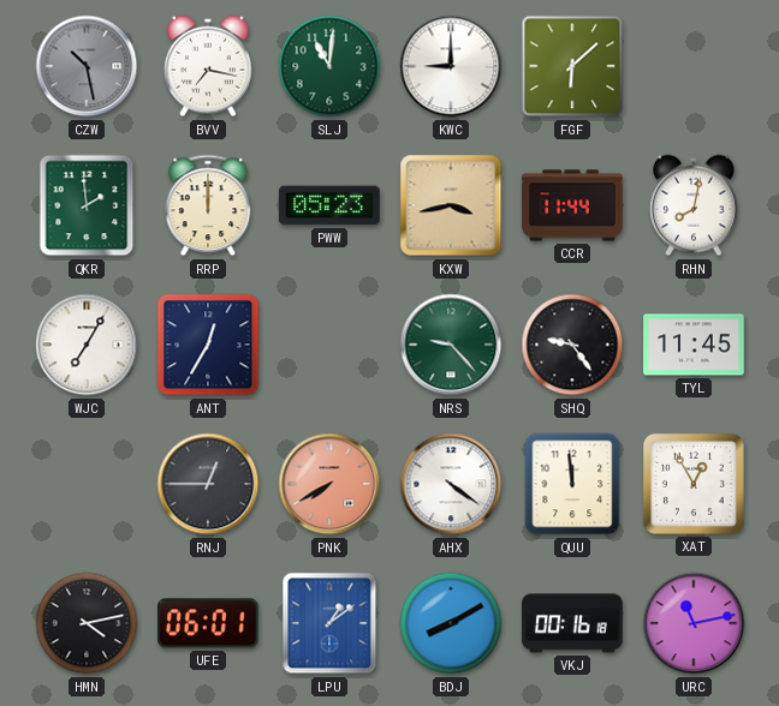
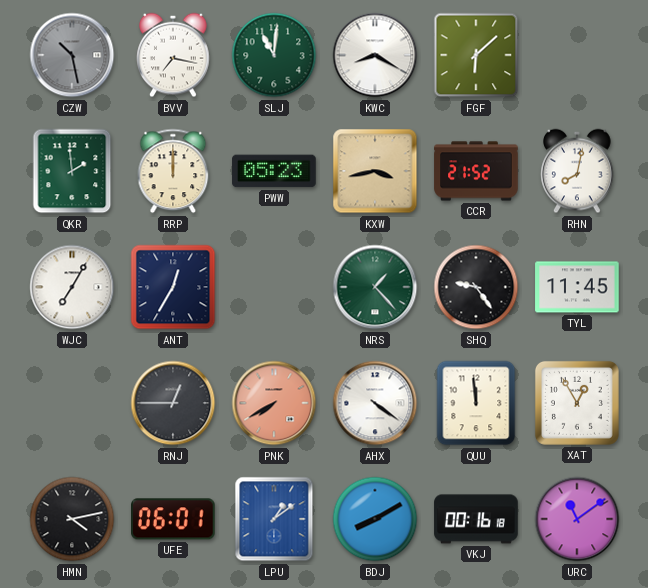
KWC: 9:00 -> 8:20
CCR: 11:44 -> 21:52
NRS: 9:23 -> 1:23
URC: 11:13 -> 11:09
